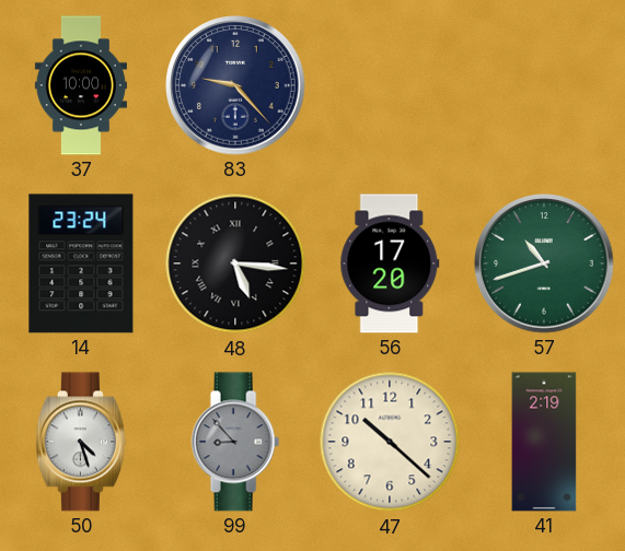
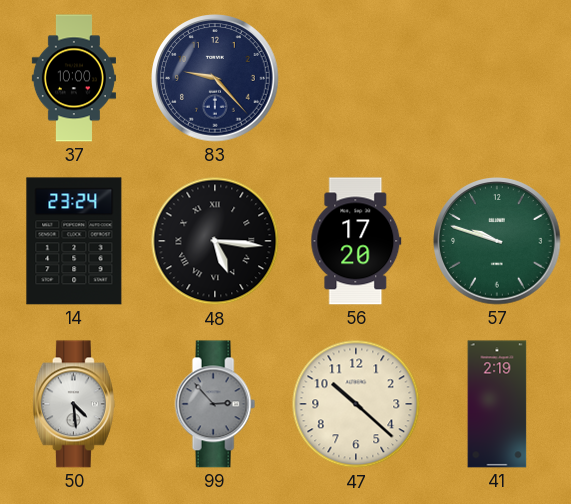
57: 10:42 -> 9:48
50: 4:27 -> 4:29
99: 8:53 -> 2:53
